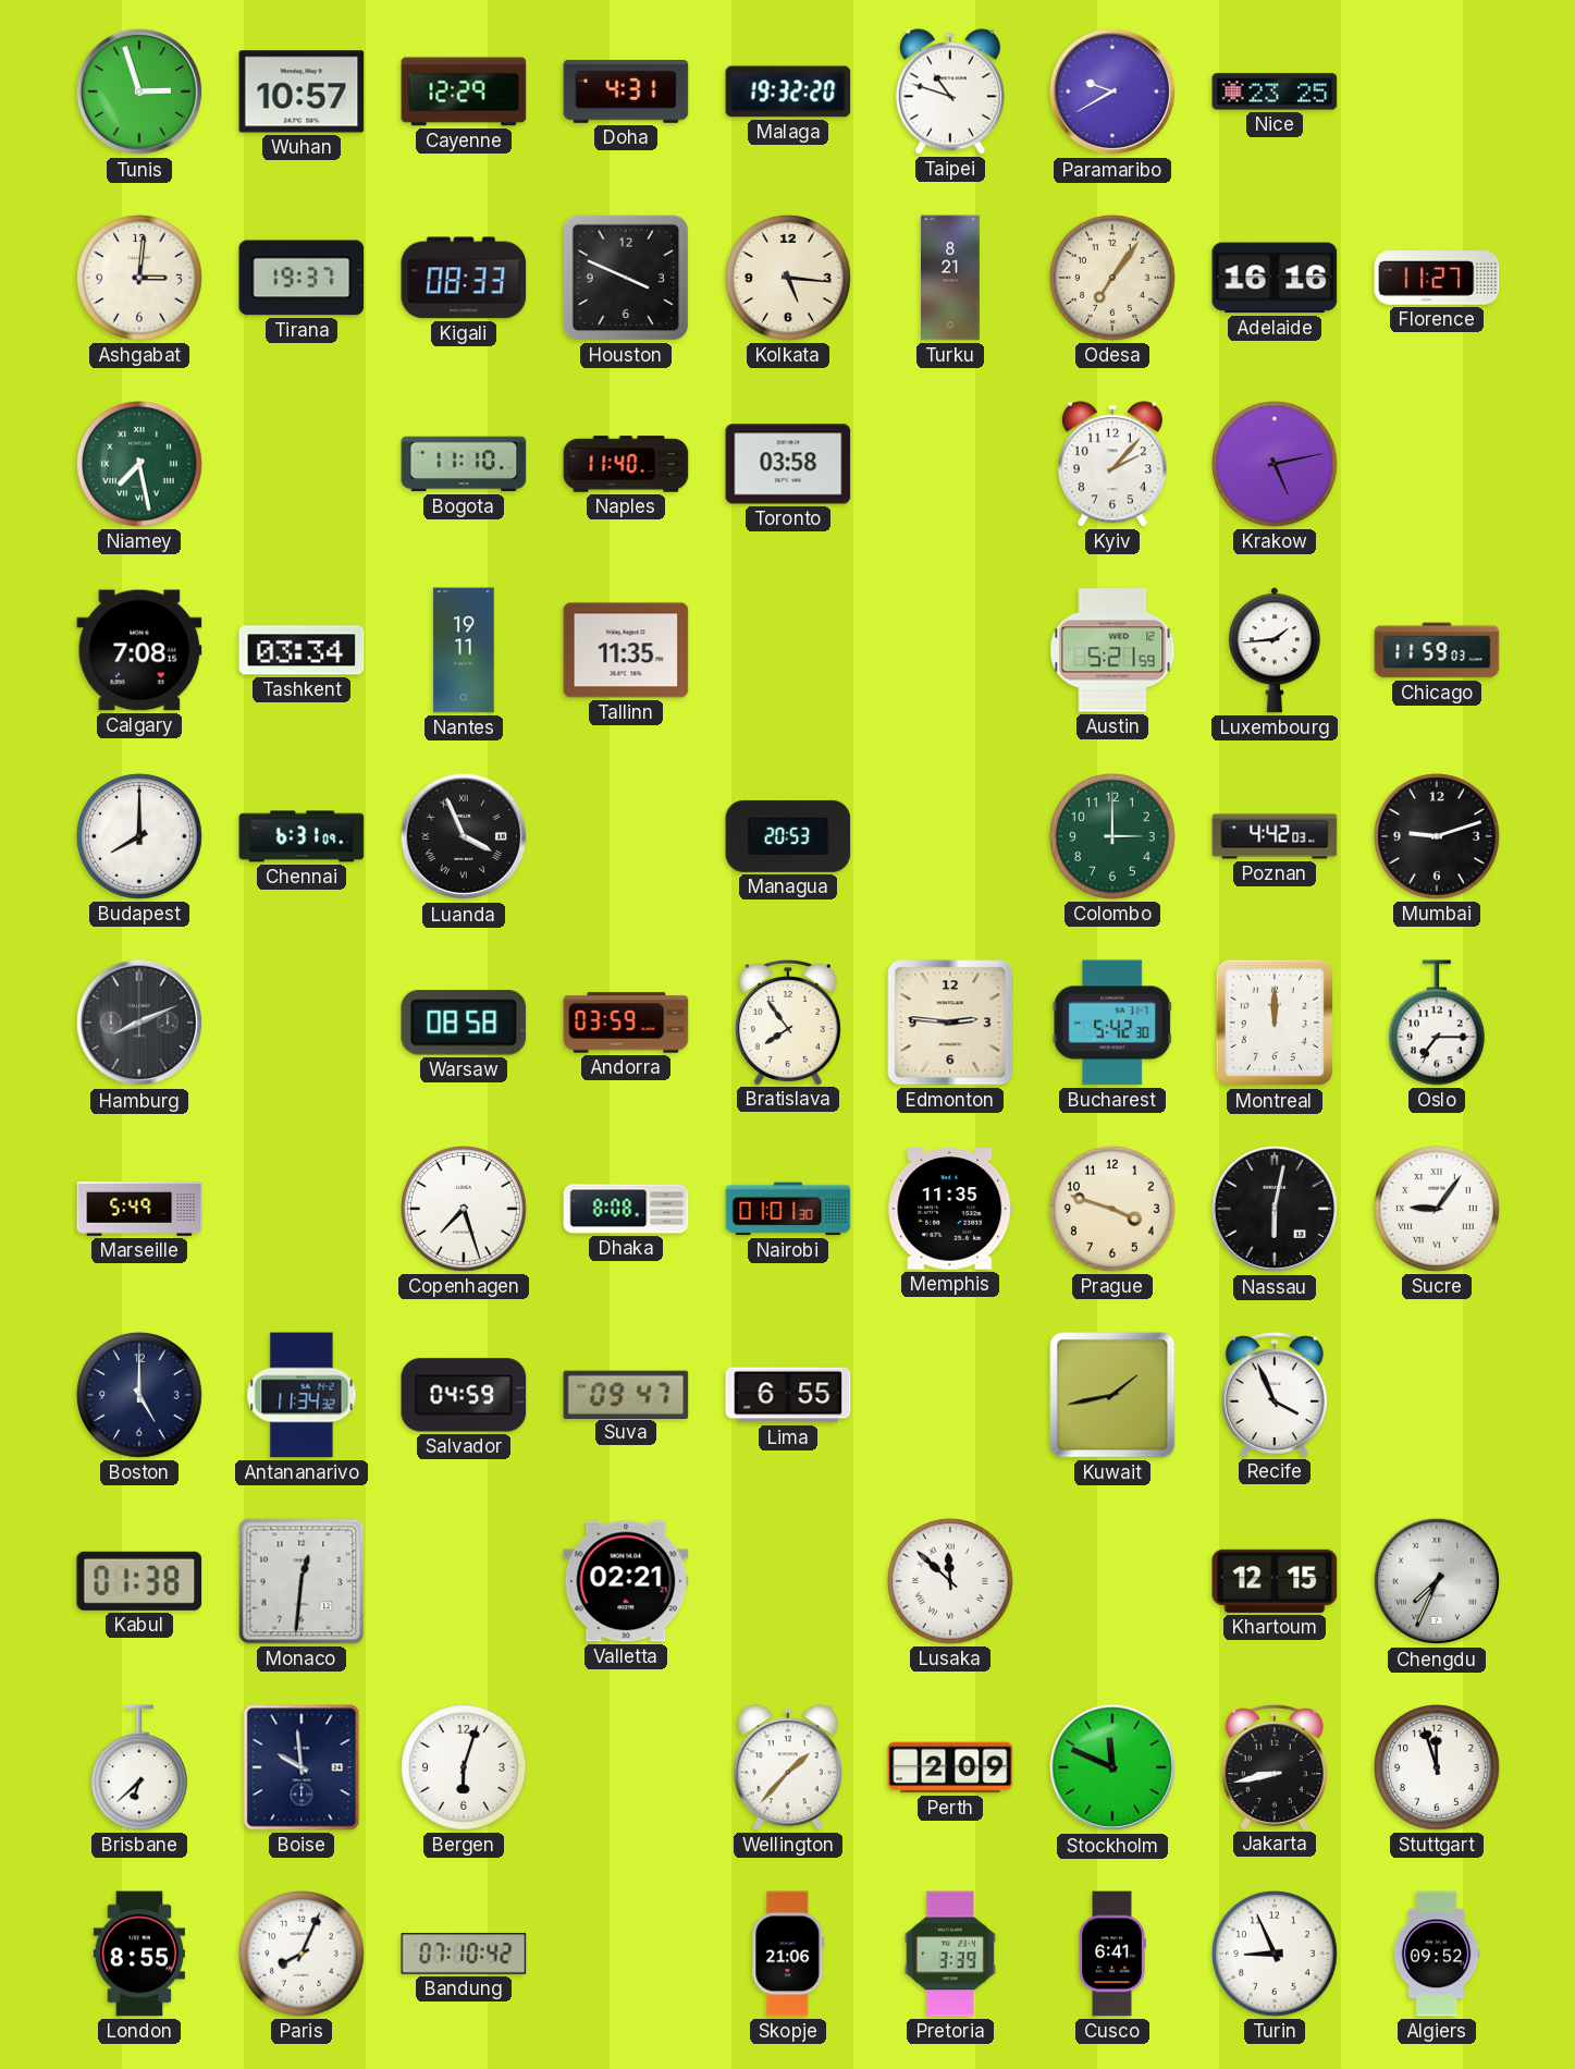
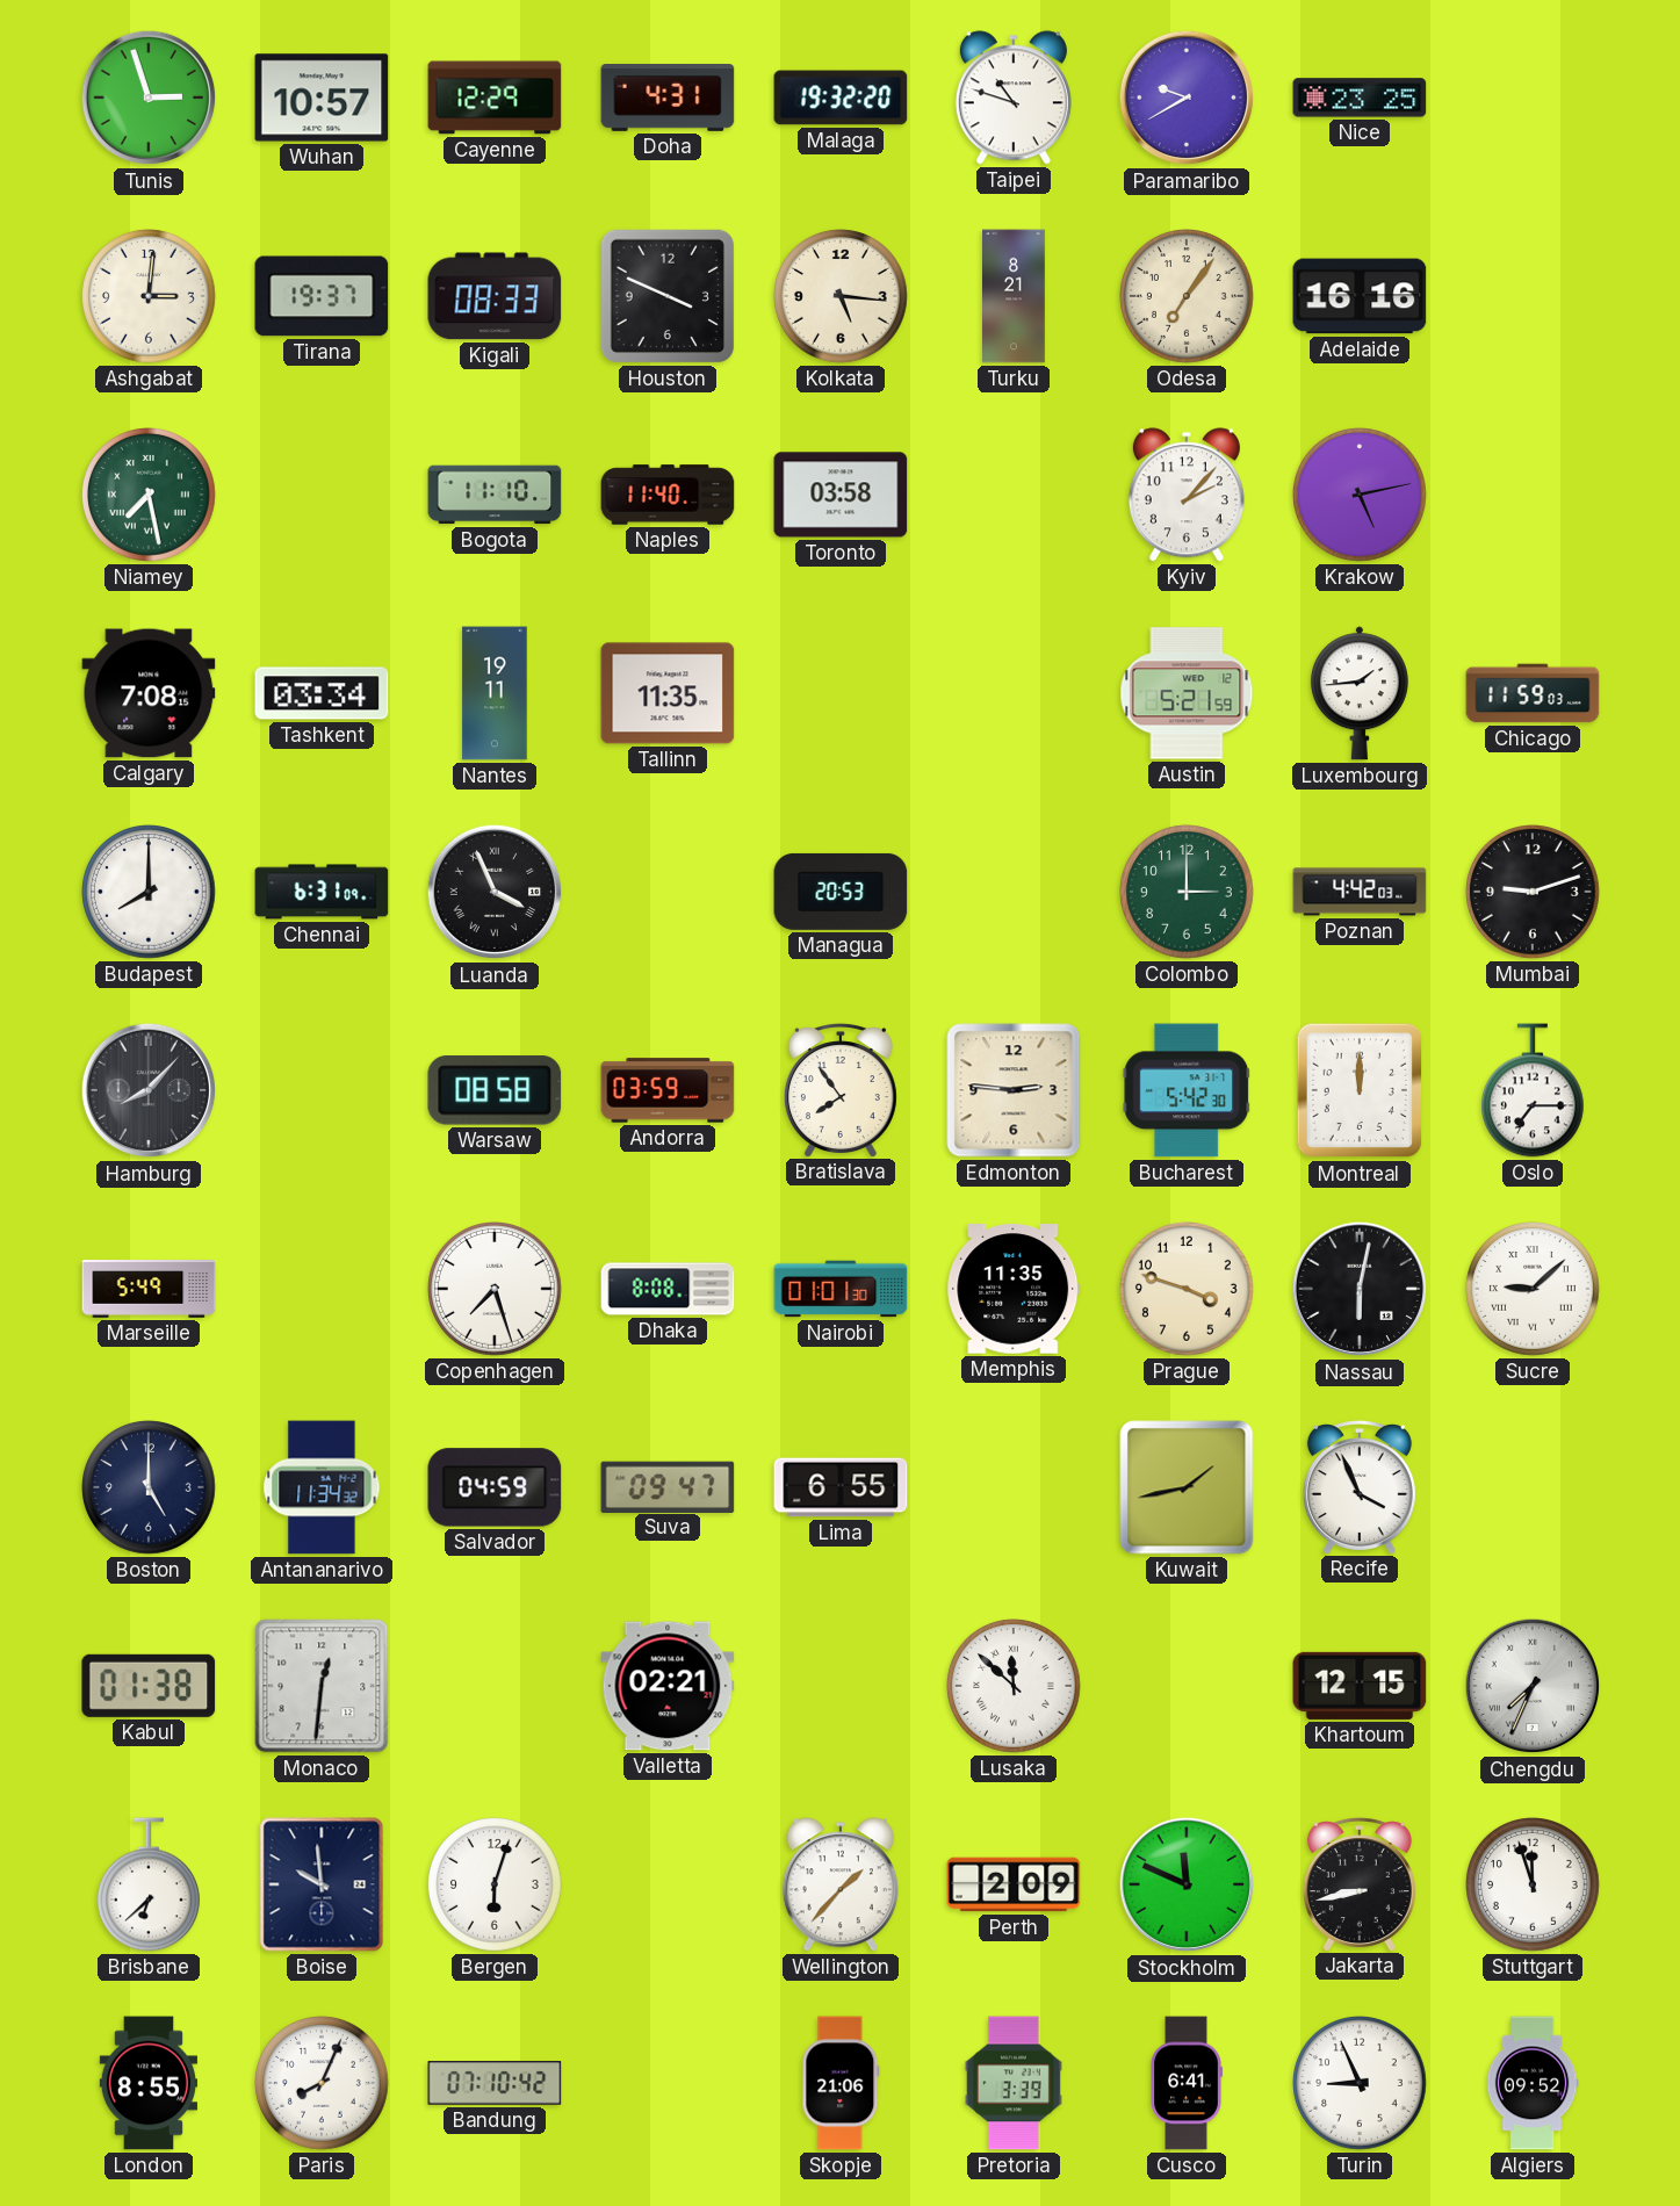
Florence: 11:27 -> none
Hamburg: 8:11 -> 8:07
Sucre: 9:06 -> 9:08
